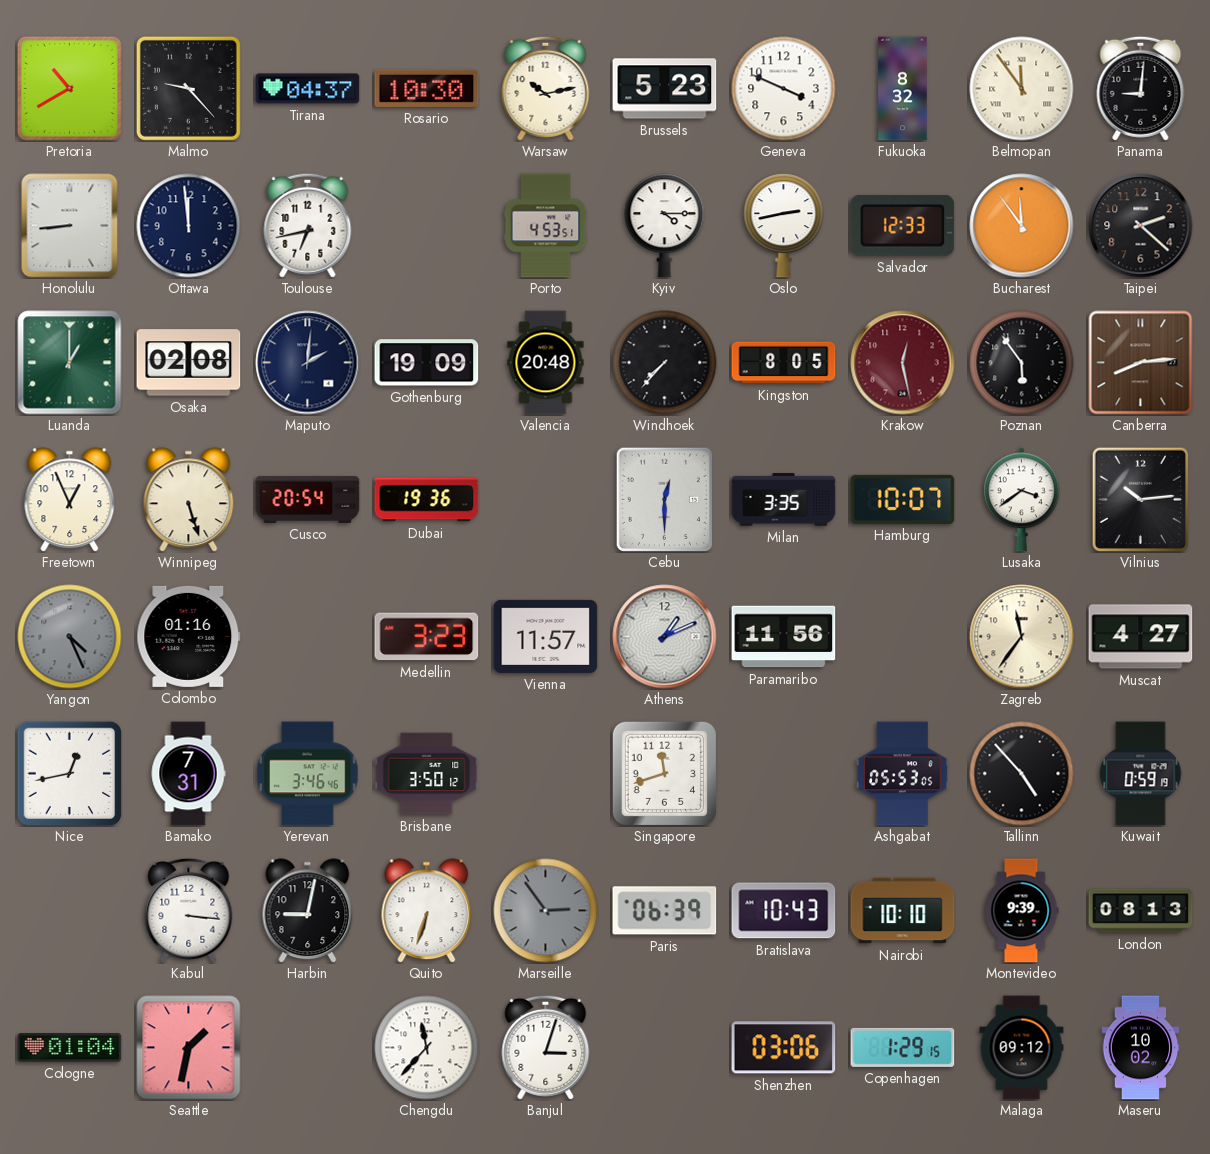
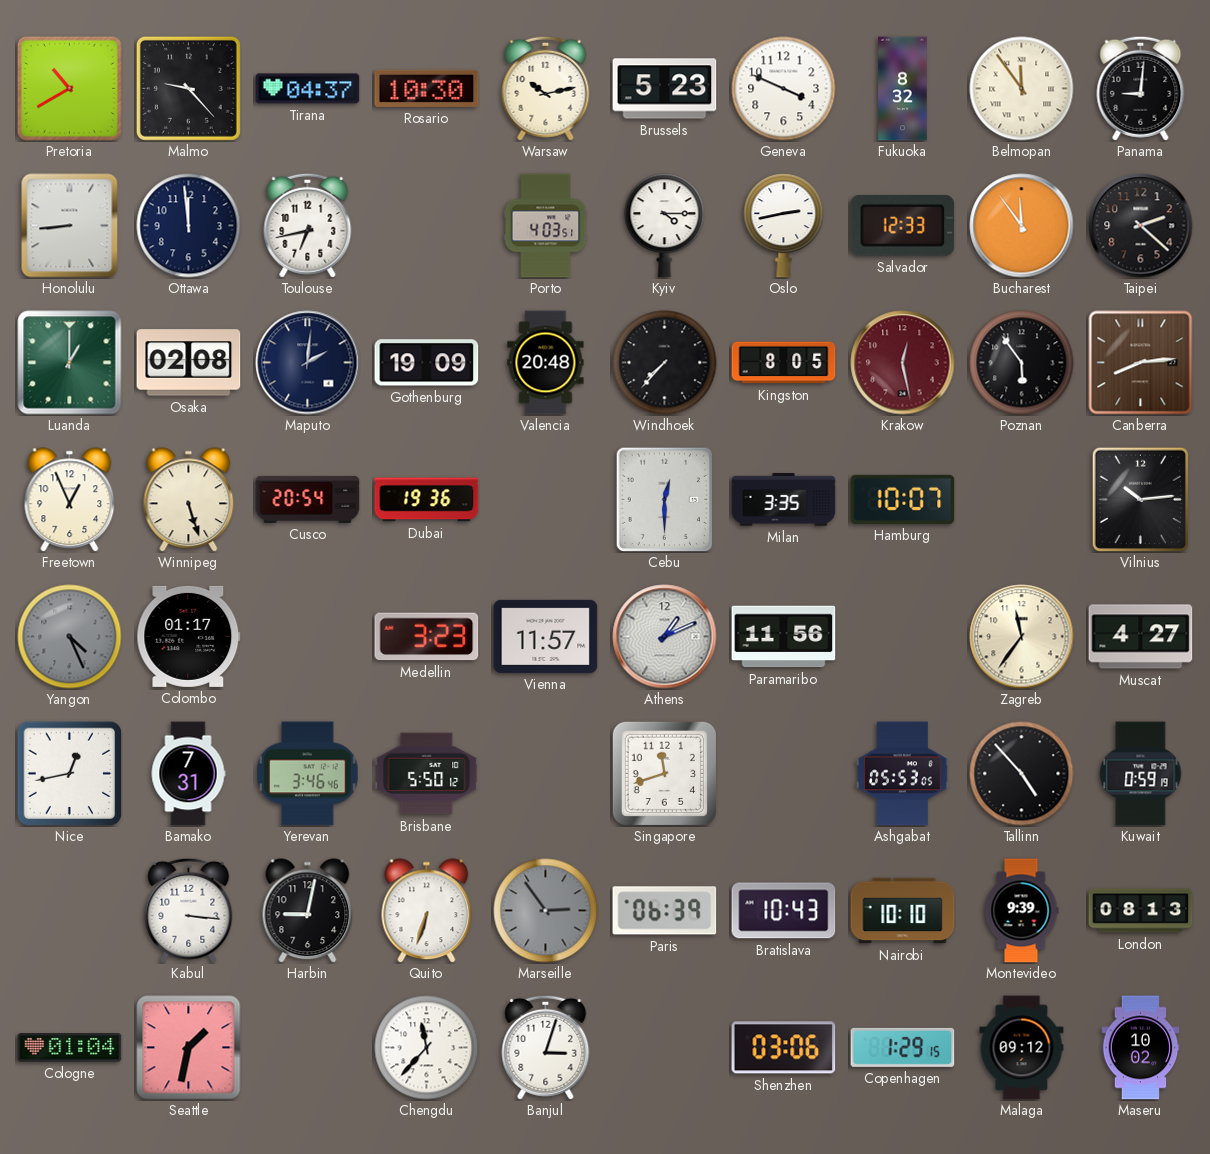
Porto: 4:53 -> 4:03
Lusaka: 3:39 -> none
Colombo: 01:16 -> 01:17
Brisbane: 3:50 -> 5:50
